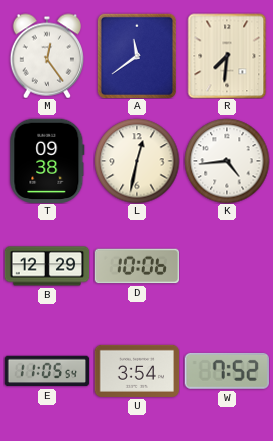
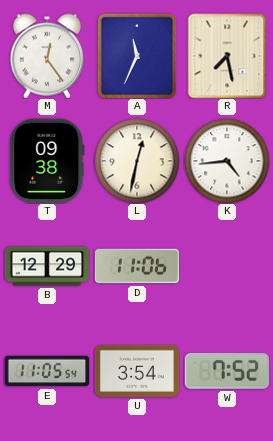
A: 11:39 -> 11:34
R: 7:31 -> 7:28
D: 10:06 -> 11:06
